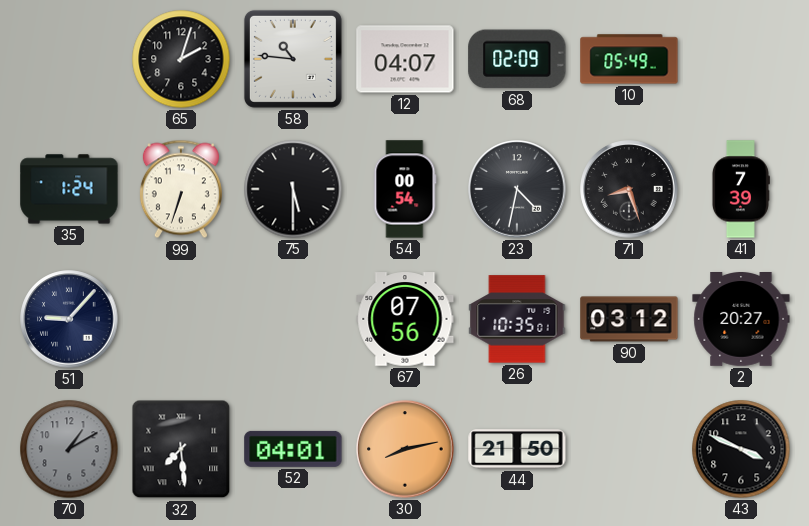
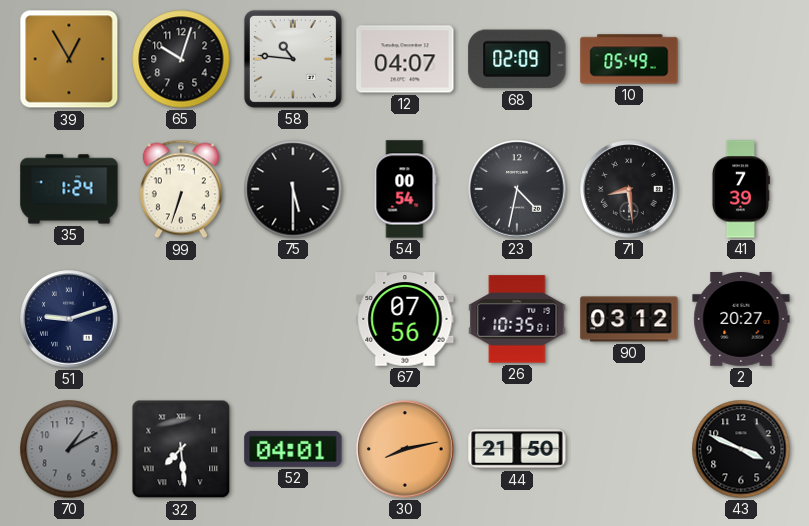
39: none -> 12:55
65: 2:03 -> 10:03
71: 8:27 -> 8:29
51: 9:07 -> 9:12
